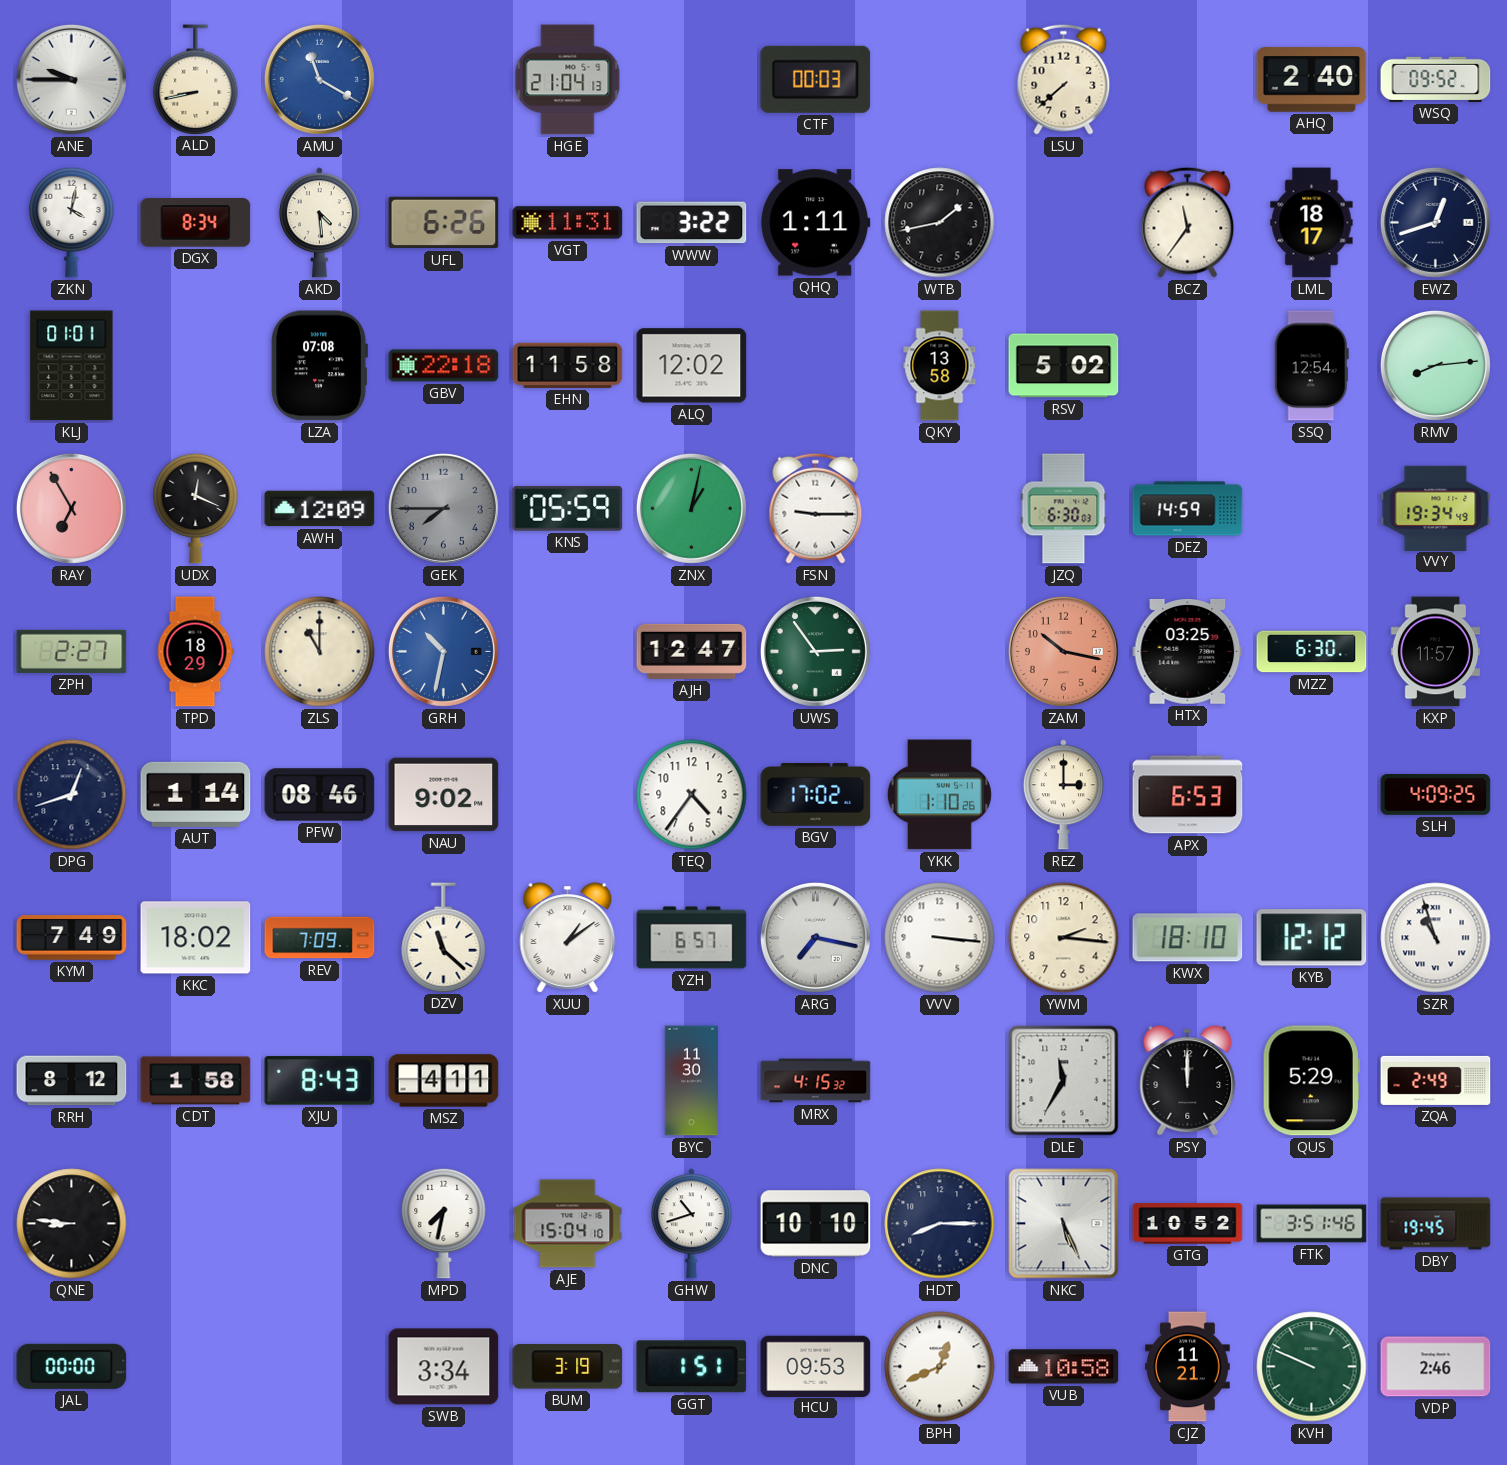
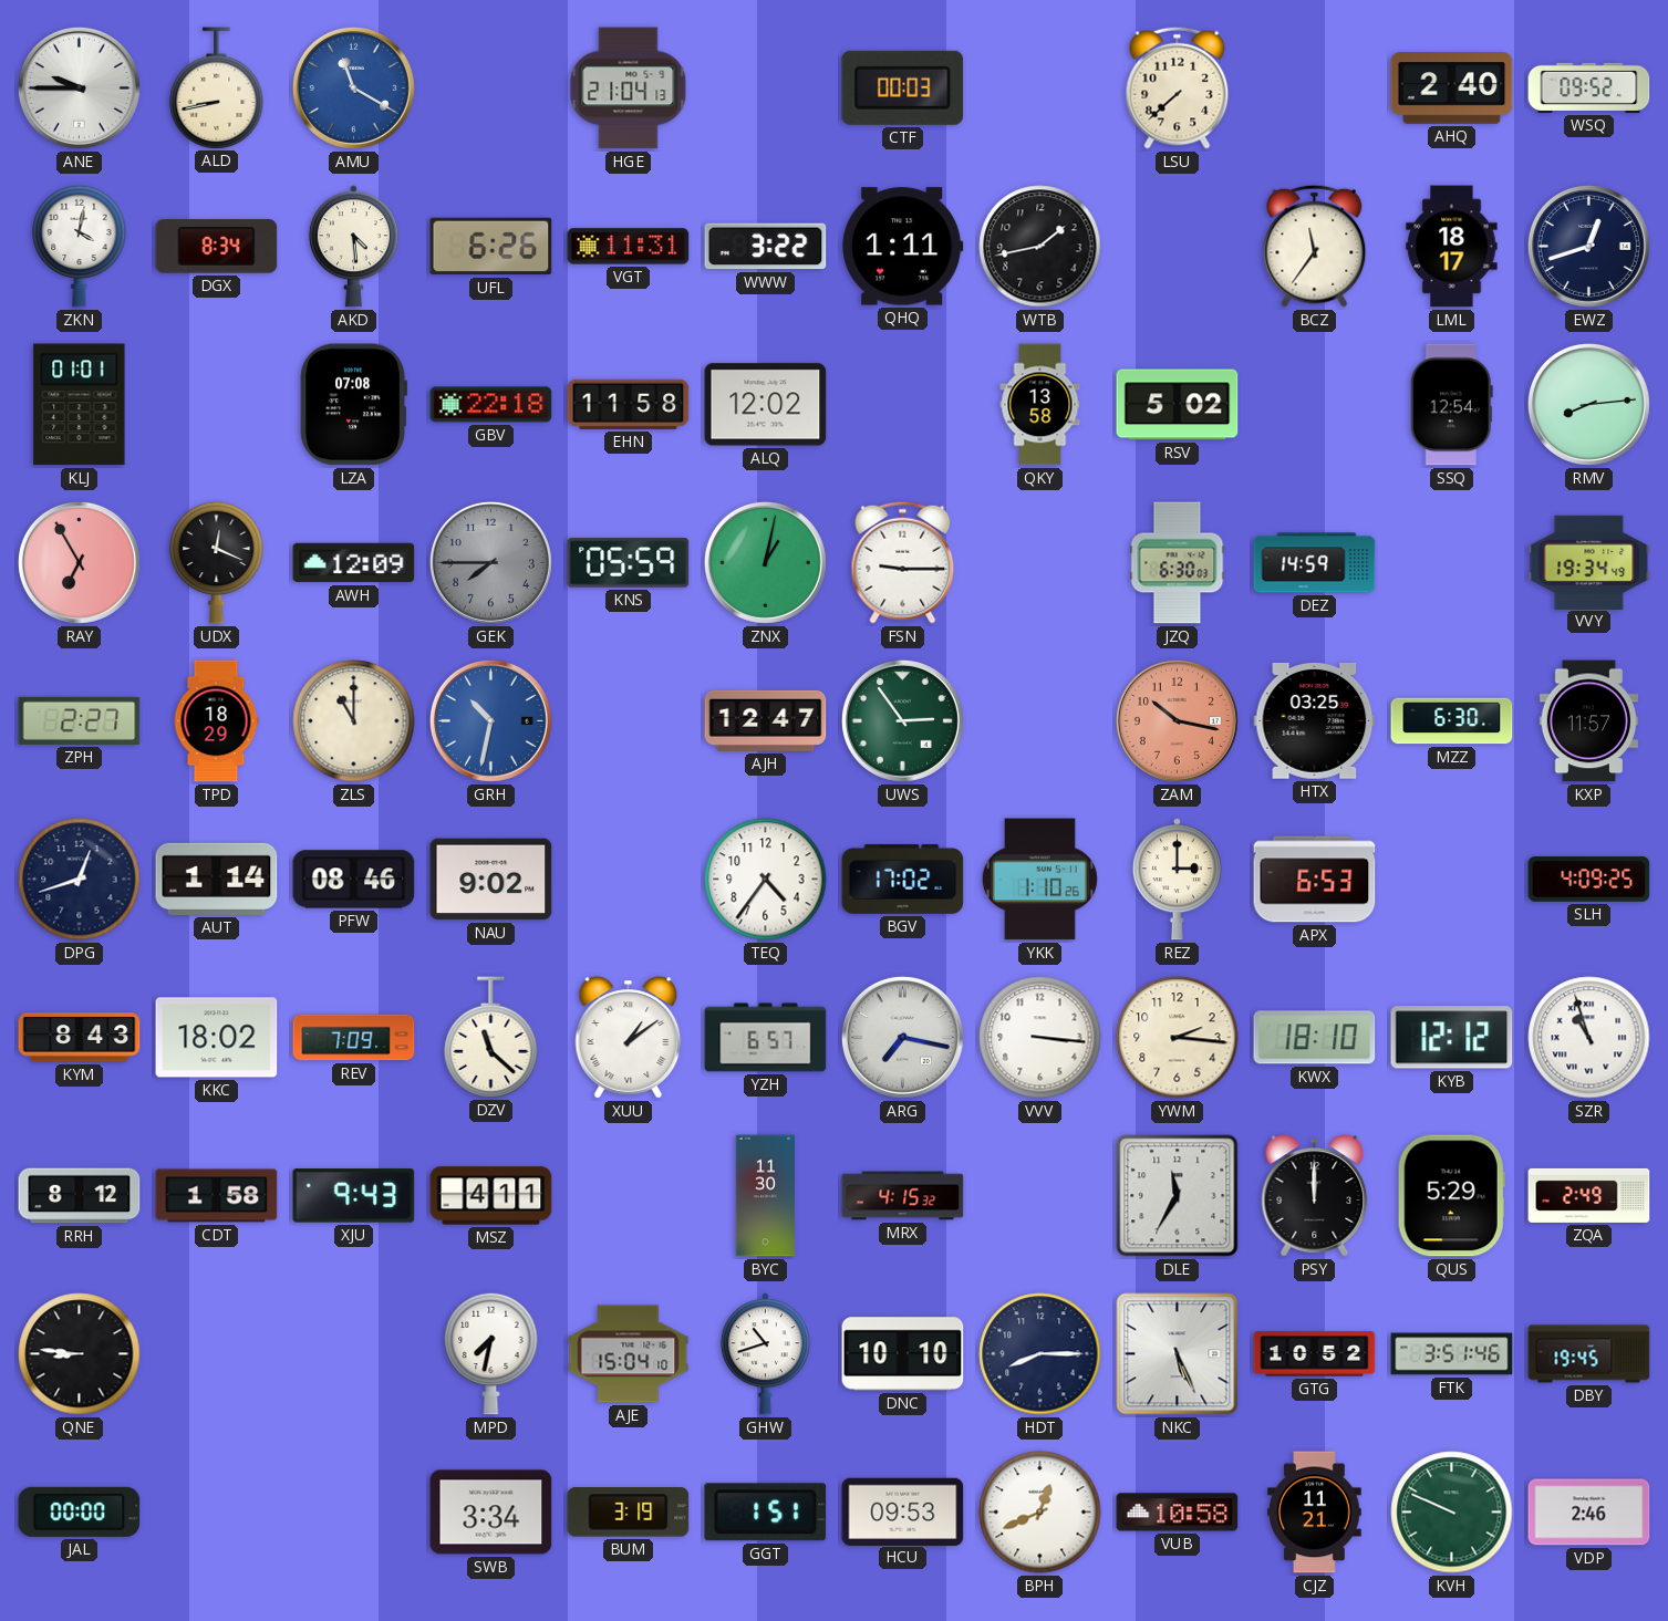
KYM: 7:49 -> 8:43
XJU: 8:43 -> 9:43
